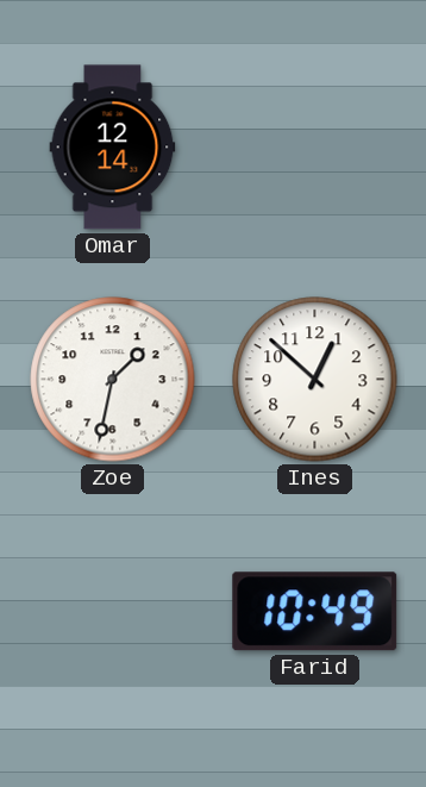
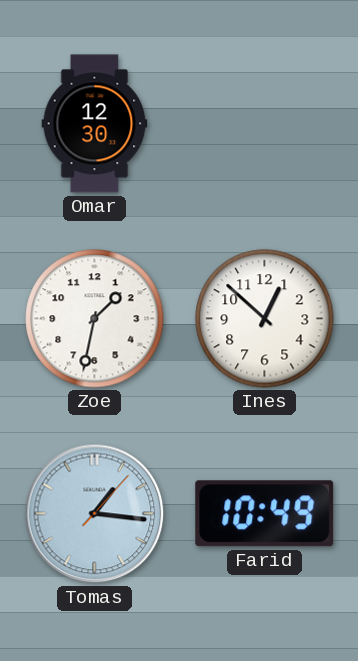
Omar: 12:14 -> 12:30
Tomas: none -> 1:16
